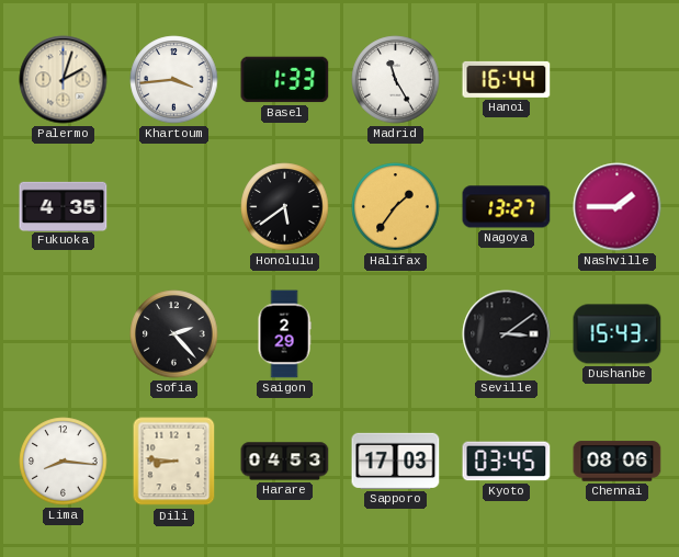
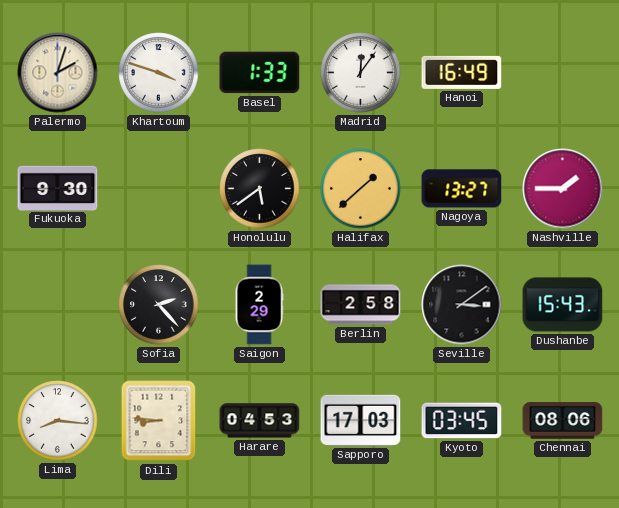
Khartoum: 3:44 -> 3:48
Madrid: 11:25 -> 12:06
Hanoi: 16:44 -> 16:49
Fukuoka: 4:35 -> 9:30
Halifax: 1:36 -> 1:38
Berlin: none -> 2:58
